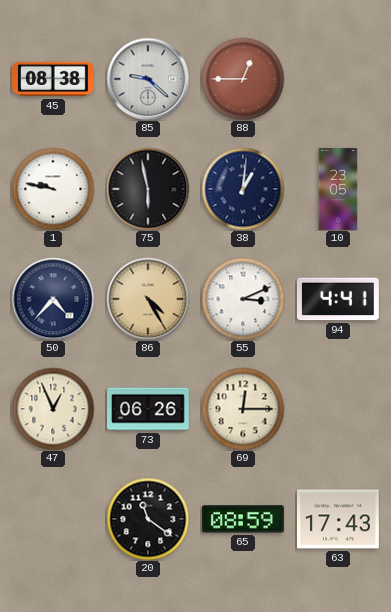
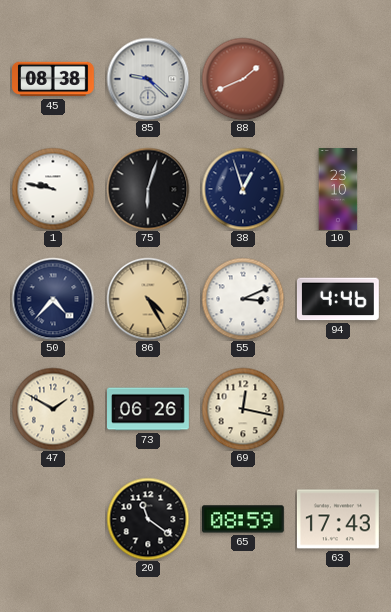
88: 12:45 -> 1:41
75: 5:58 -> 6:03
38: 1:01 -> 12:57
10: 23:05 -> 23:10
94: 4:41 -> 4:46
47: 12:56 -> 1:50
69: 12:15 -> 12:17
